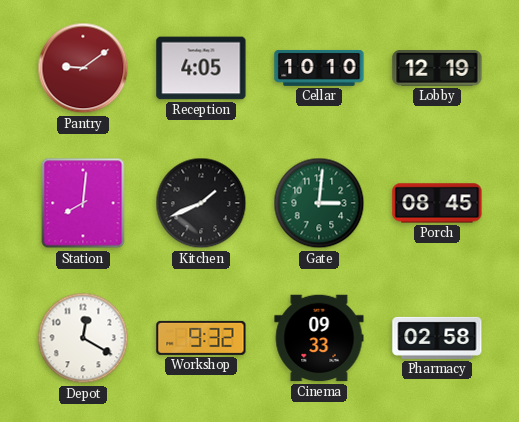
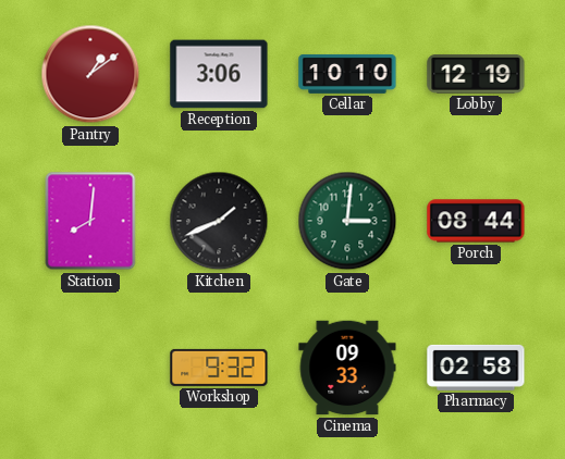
Pantry: 9:09 -> 1:09
Reception: 4:05 -> 3:06
Porch: 08:45 -> 08:44
Depot: 12:20 -> none
